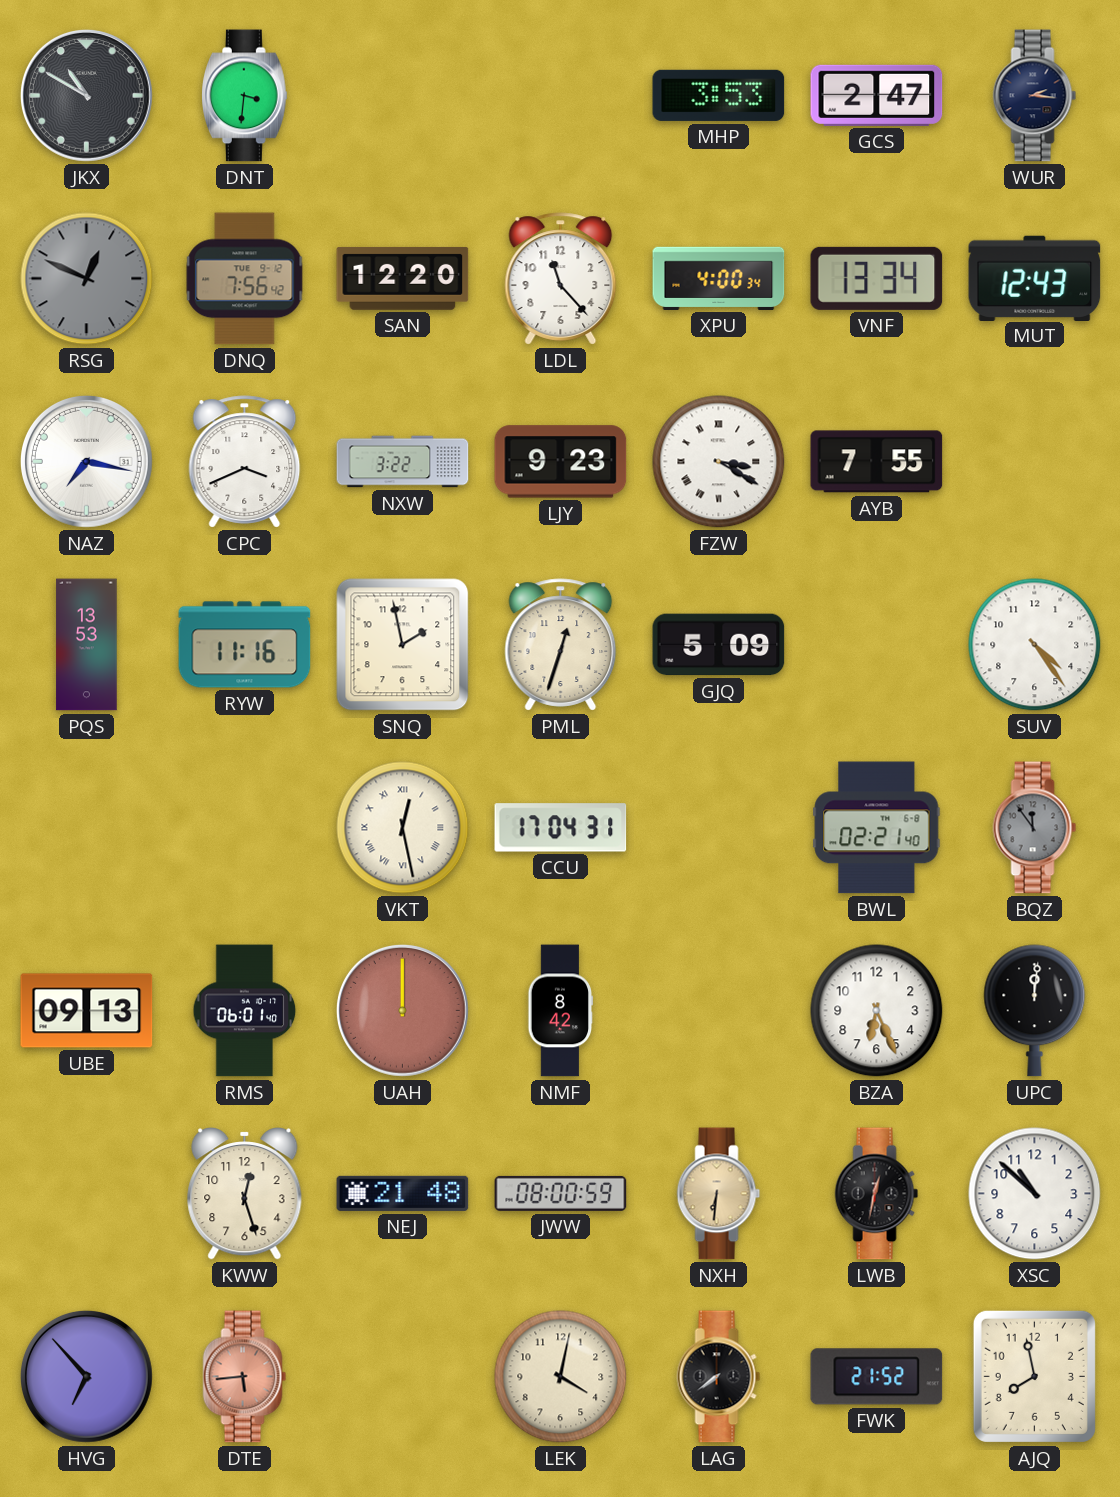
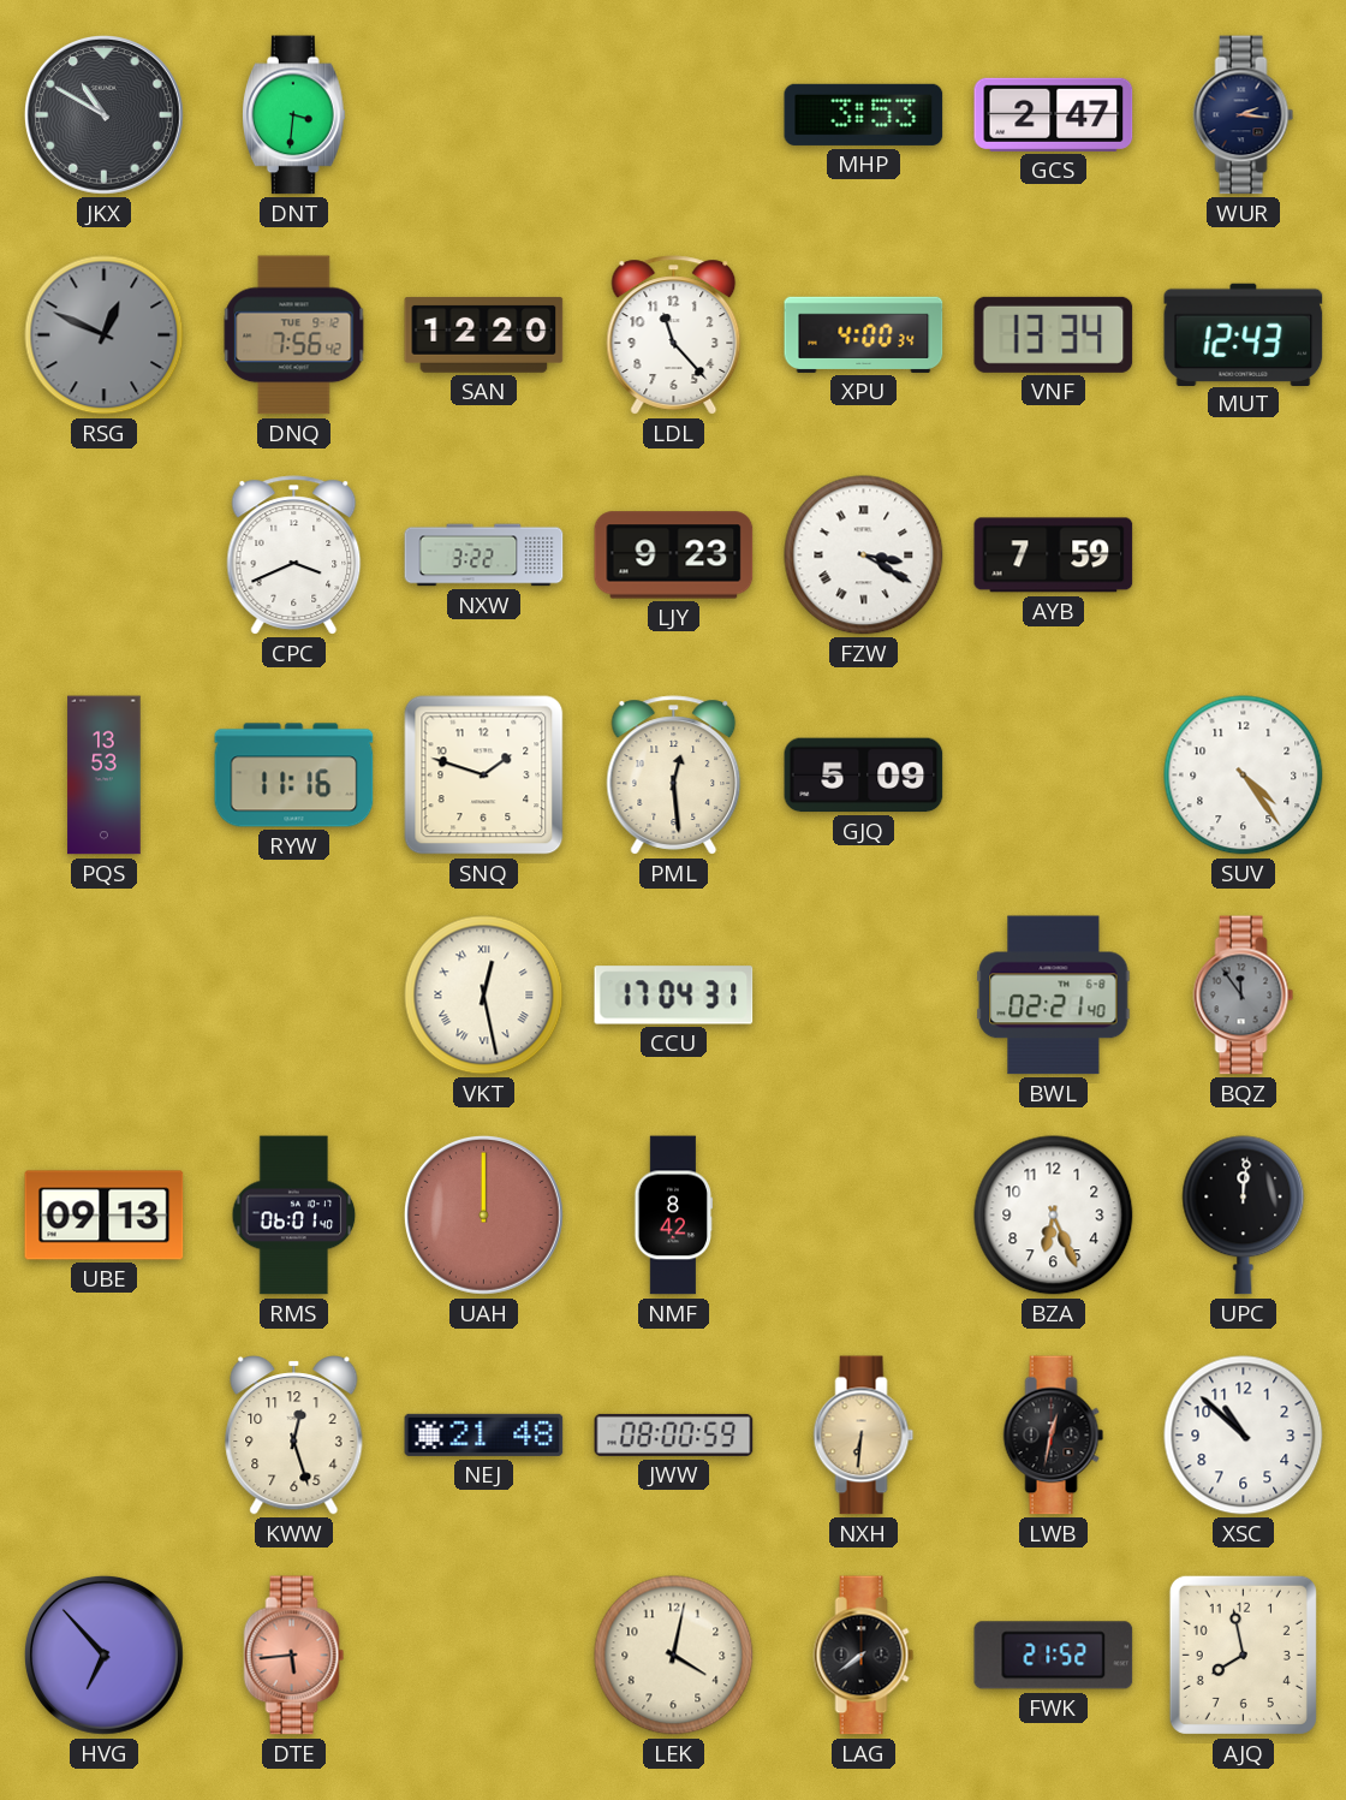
NAZ: 7:17 -> none
AYB: 7:55 -> 7:59
SNQ: 1:58 -> 1:48
PML: 12:33 -> 12:29
